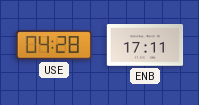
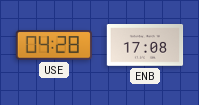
ENB: 17:11 -> 17:08
